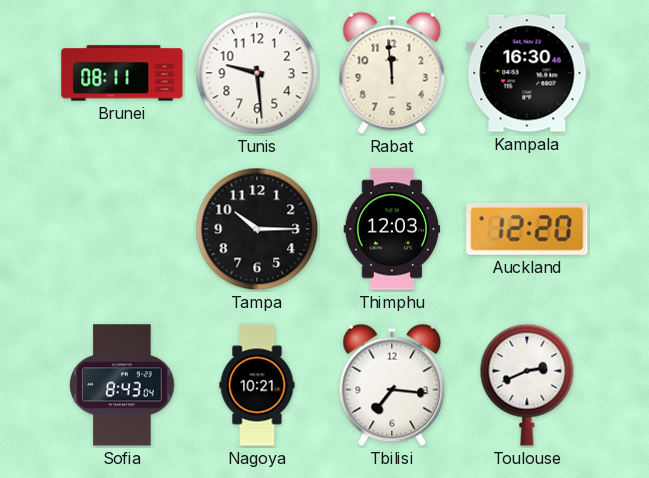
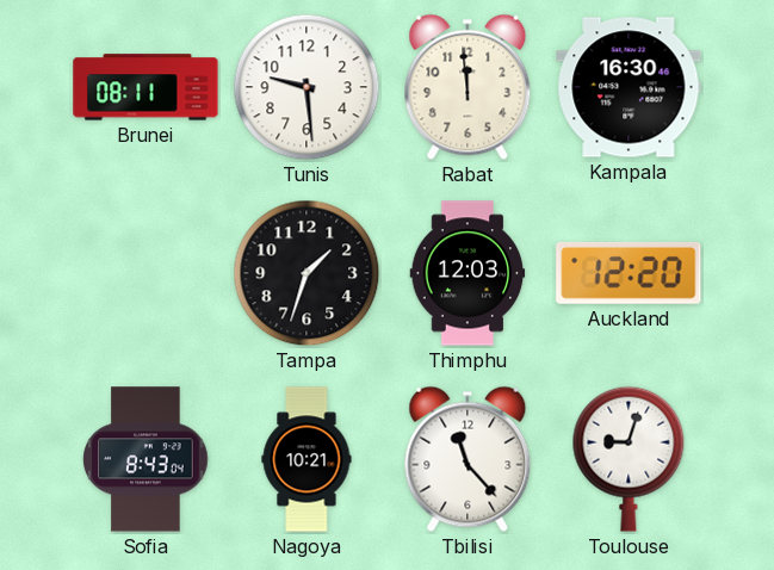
Tampa: 10:15 -> 1:33
Tbilisi: 7:16 -> 11:23
Toulouse: 2:41 -> 9:03
